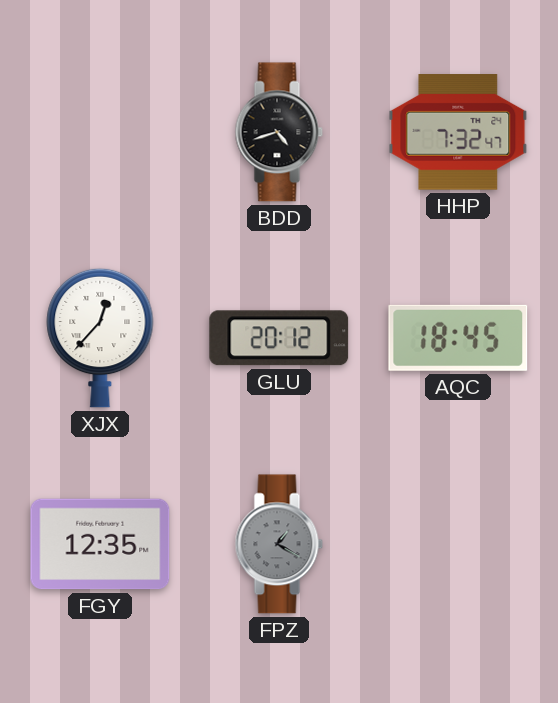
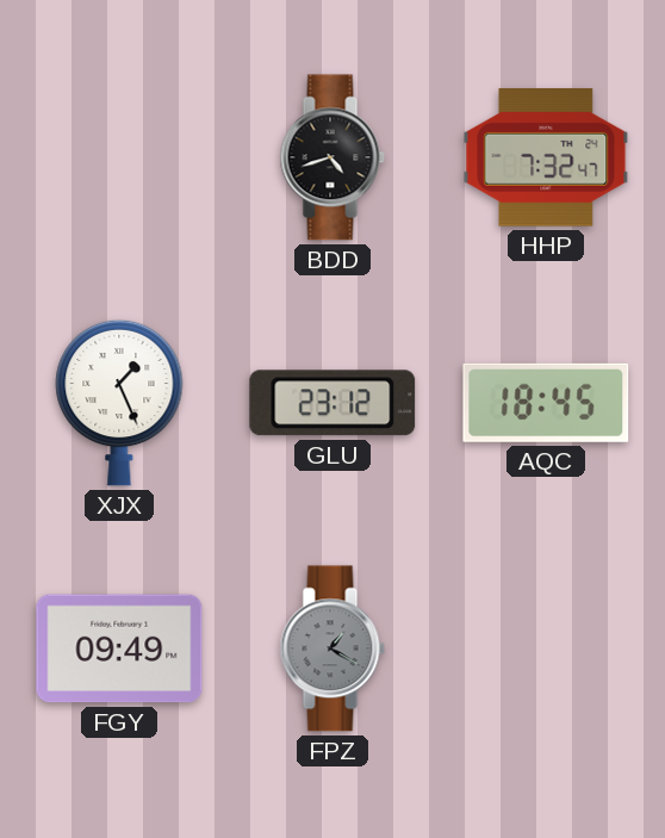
XJX: 12:37 -> 1:26
GLU: 20:12 -> 23:12
FGY: 12:35 -> 09:49
